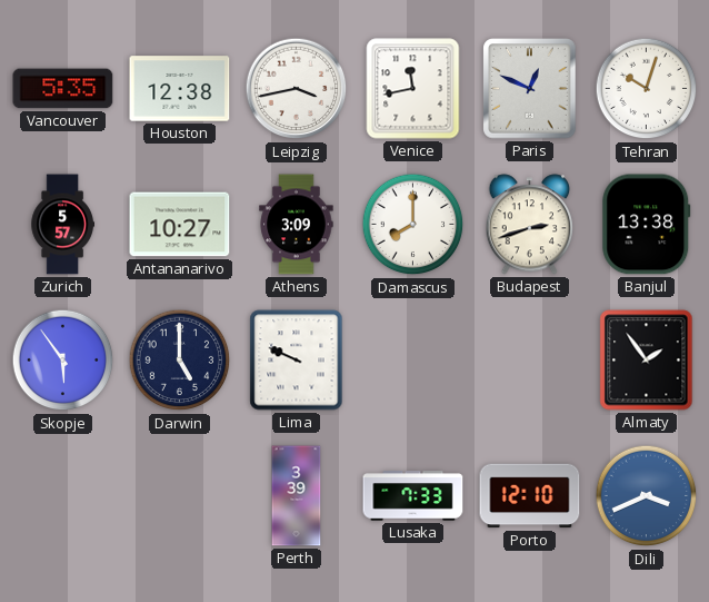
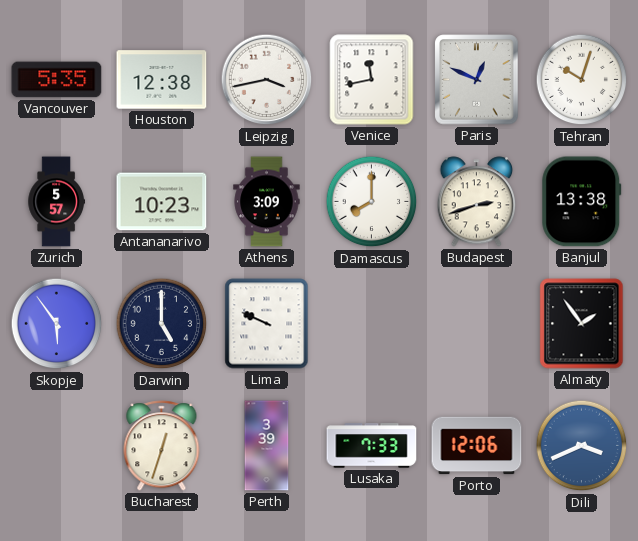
Antananarivo: 10:27 -> 10:23
Bucharest: none -> 12:33
Porto: 12:10 -> 12:06
